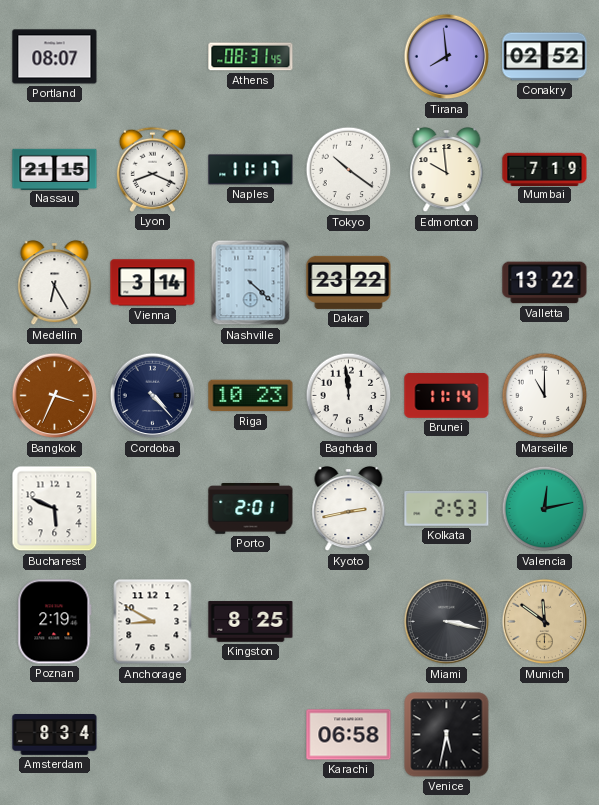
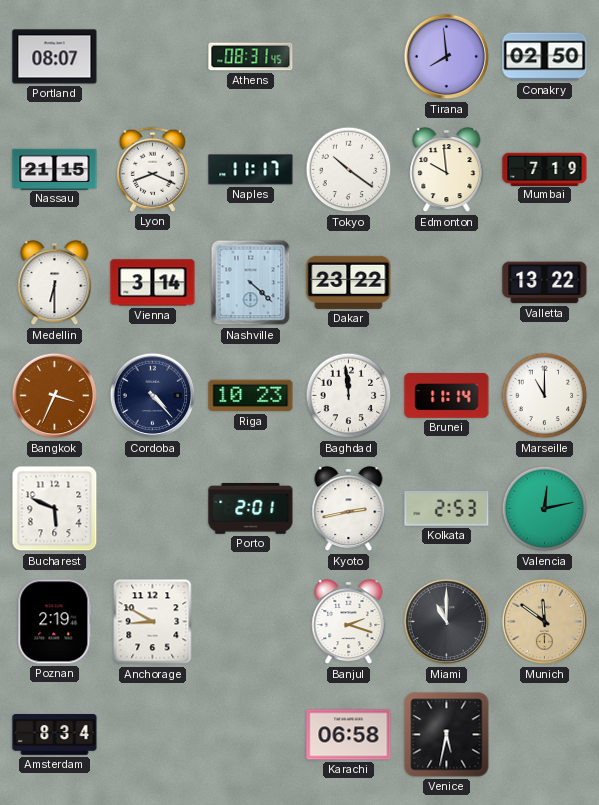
Conakry: 02:52 -> 02:50
Medellin: 6:25 -> 6:30
Kingston: 8:25 -> none
Banjul: none -> 2:18
Miami: 3:17 -> 11:00
